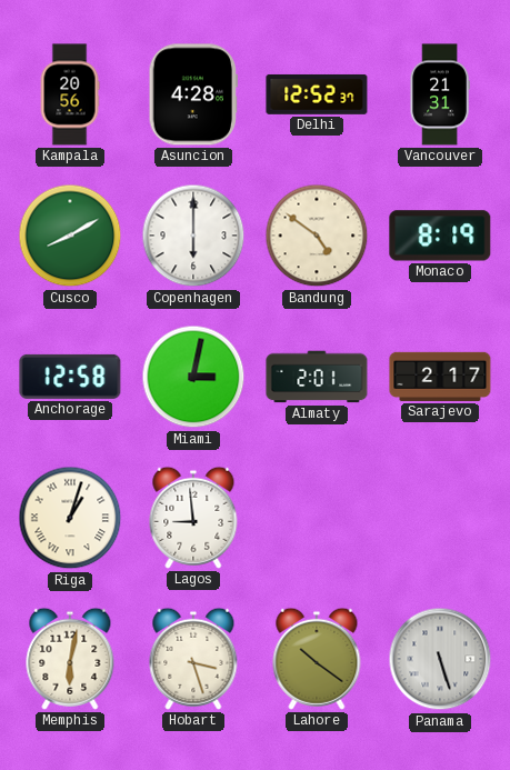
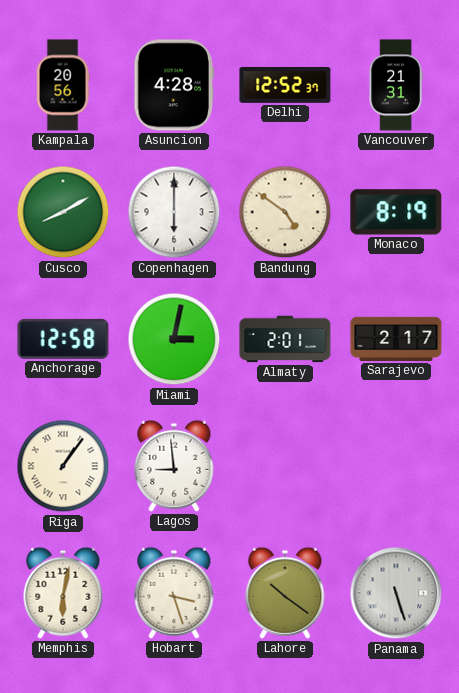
Riga: 1:03 -> 1:06
